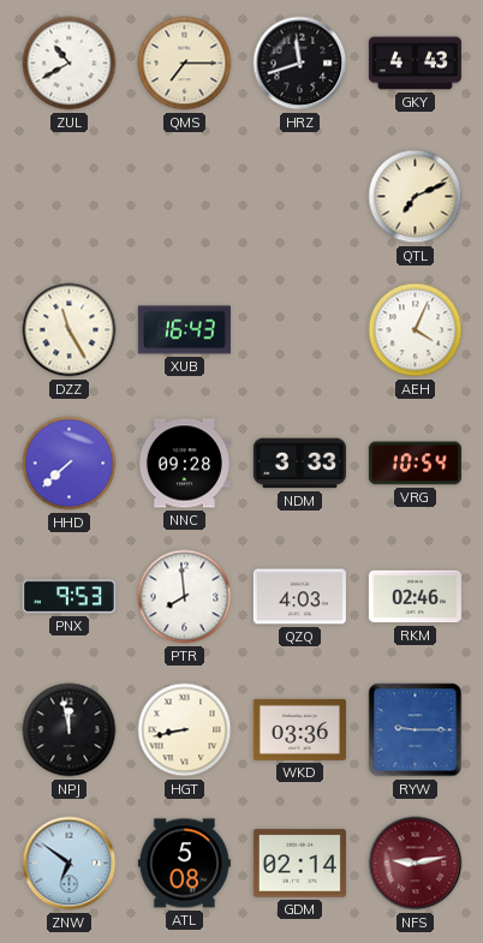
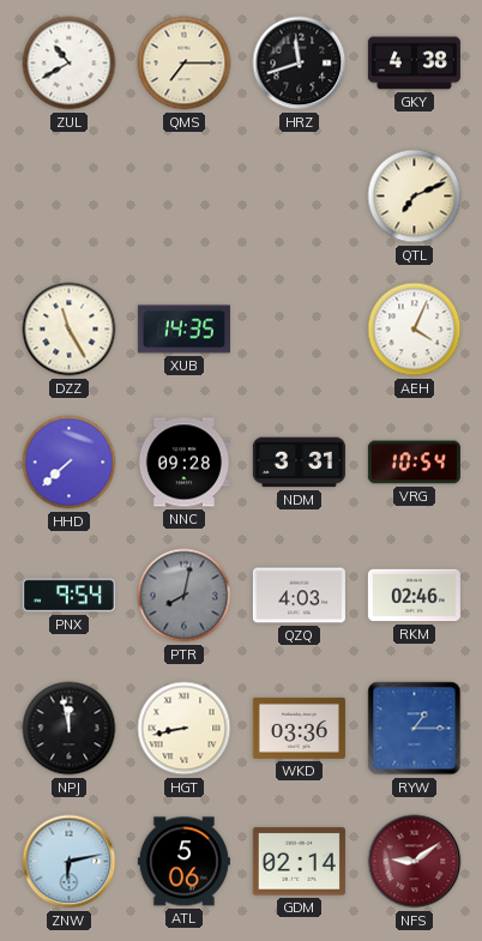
GKY: 4:43 -> 4:38
XUB: 16:43 -> 14:35
NDM: 3:33 -> 3:31
PNX: 9:53 -> 9:54
PTR: 7:59 -> 8:02
PTR dial: white -> grey
RYW: 9:15 -> 1:15
ZNW: 6:51 -> 6:13
ATL: 5:08 -> 5:06
NFS: 9:13 -> 9:09
